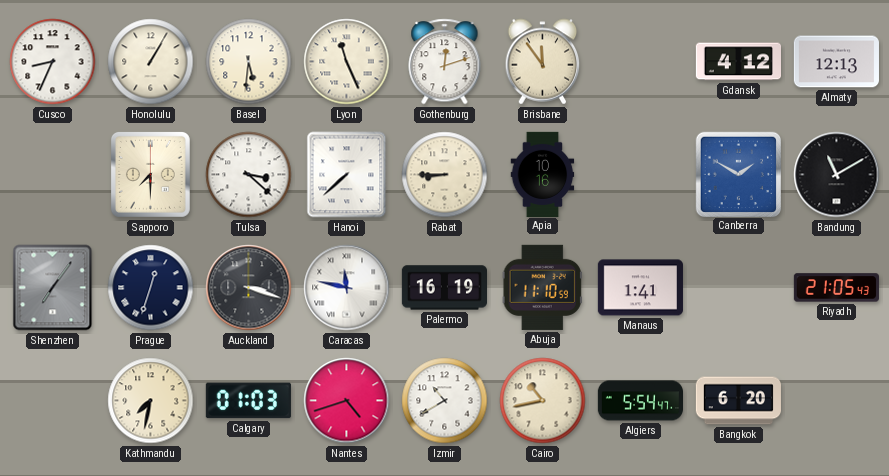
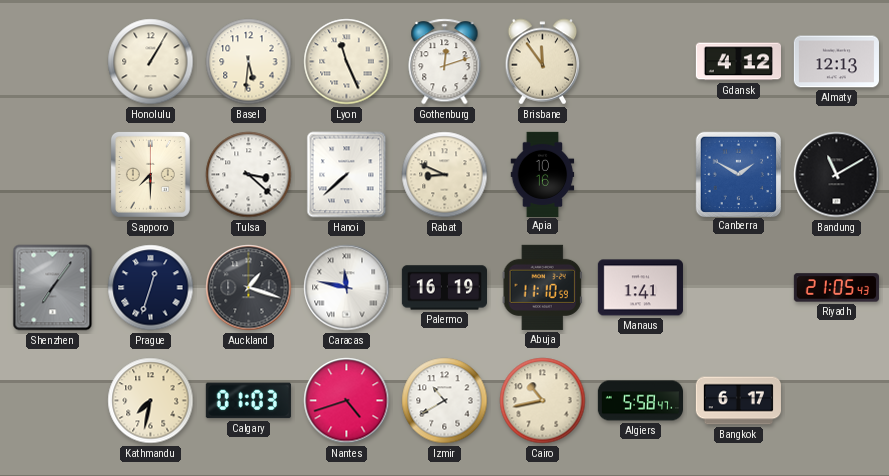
Cusco: 8:34 -> none
Rabat: 8:45 -> 8:49
Auckland: 3:18 -> 1:18
Algiers: 5:54 -> 5:58
Bangkok: 6:20 -> 6:17
